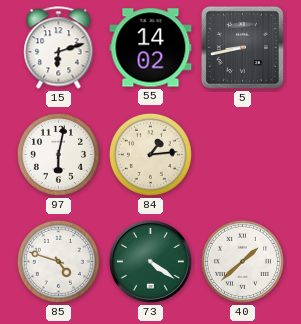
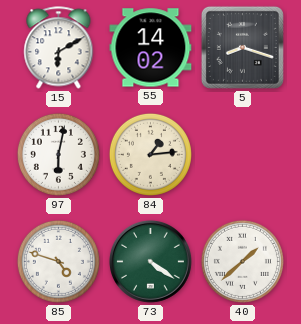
15: 6:12 -> 6:10
5: 8:43 -> 8:18
